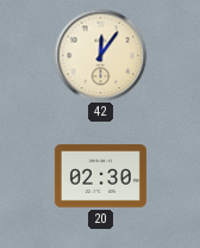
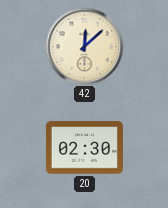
42: 12:06 -> 12:08
